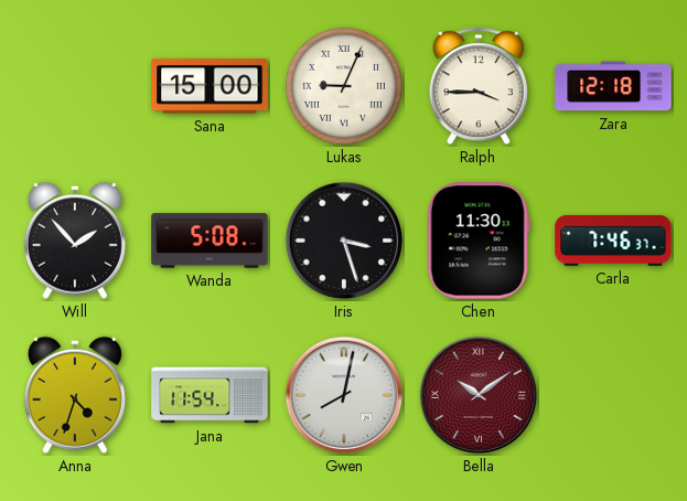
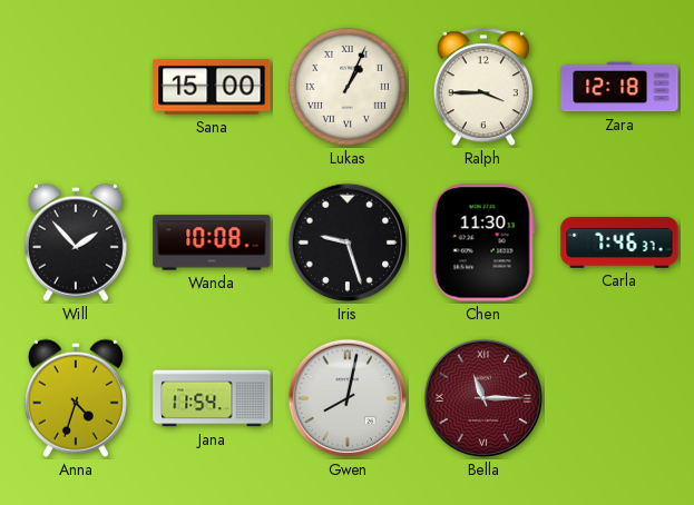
Lukas: 9:04 -> 1:04
Wanda: 5:08 -> 10:08
Iris: 3:27 -> 9:27
Bella: 10:09 -> 11:15
